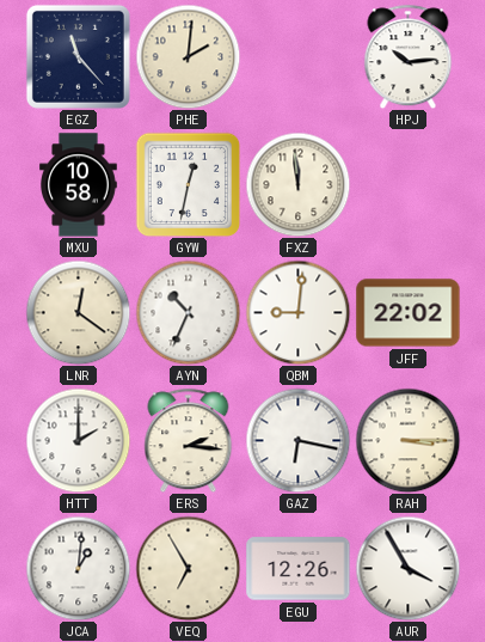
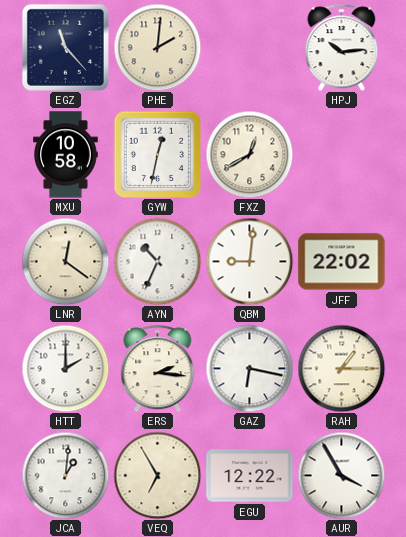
FXZ: 11:59 -> 12:40
RAH: 3:15 -> 1:15
EGU: 12:26 -> 12:22
